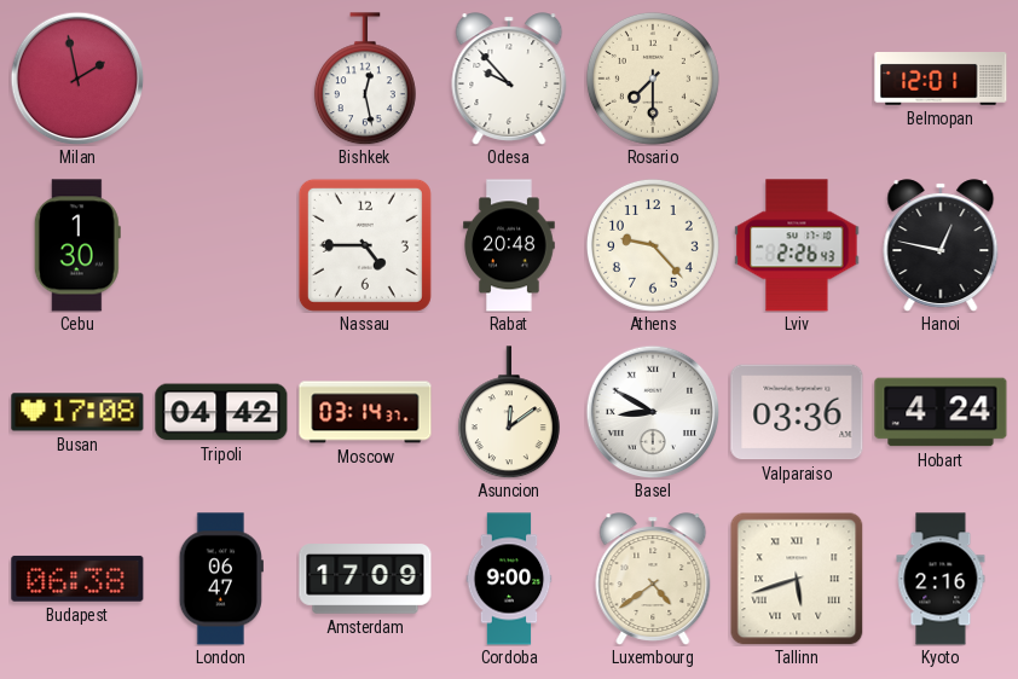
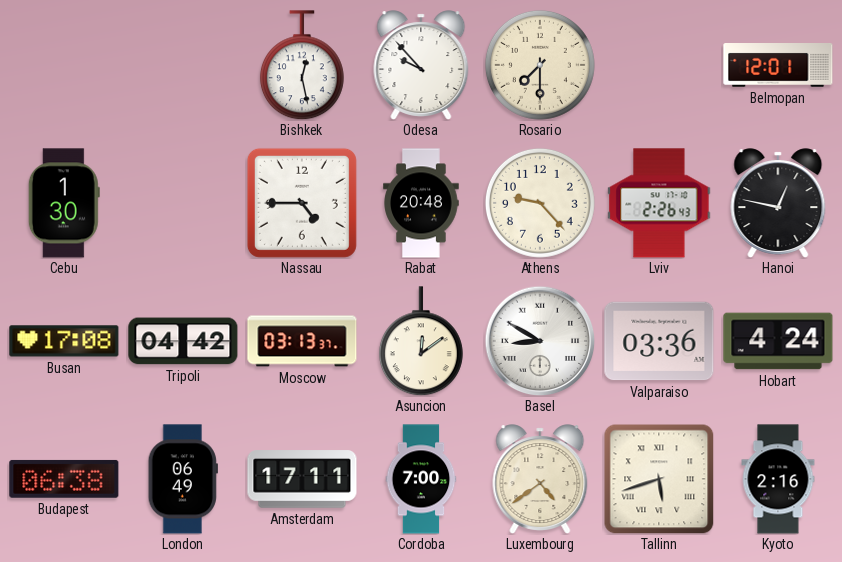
Milan: 1:58 -> none
Moscow: 03:14 -> 03:13
London: 06:47 -> 06:49
Amsterdam: 17:09 -> 17:11
Cordoba: 9:00 -> 7:00
